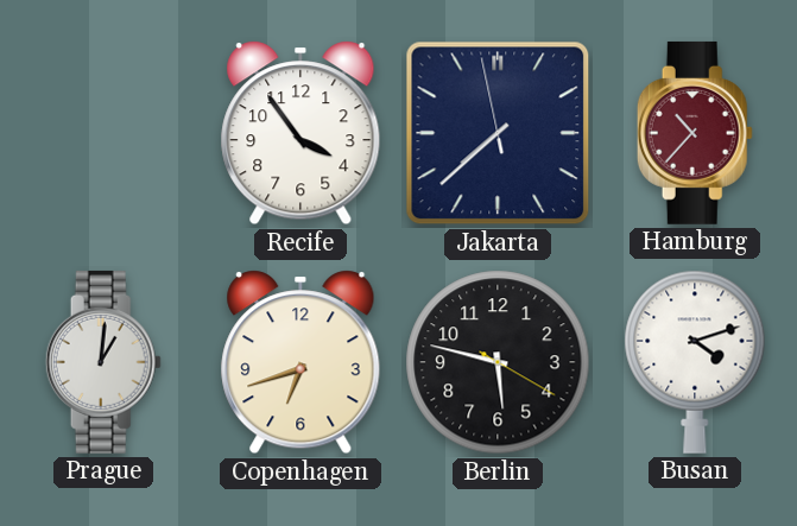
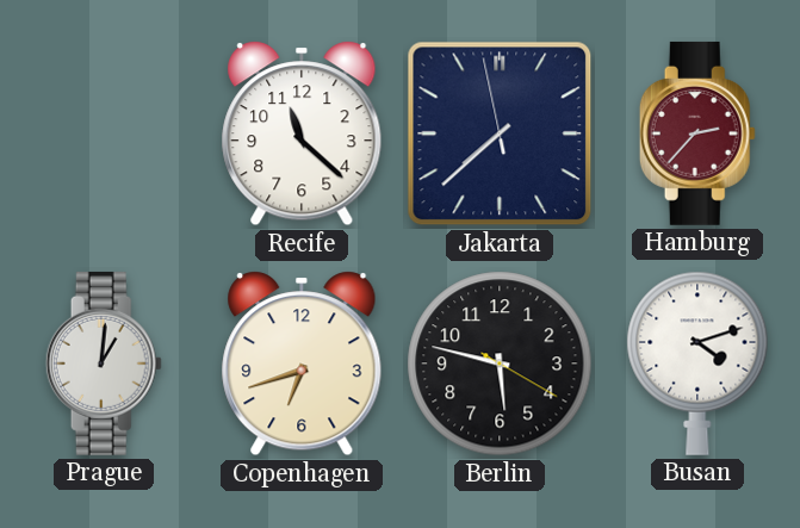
Recife: 3:54 -> 11:22
Hamburg: 10:37 -> 2:37
